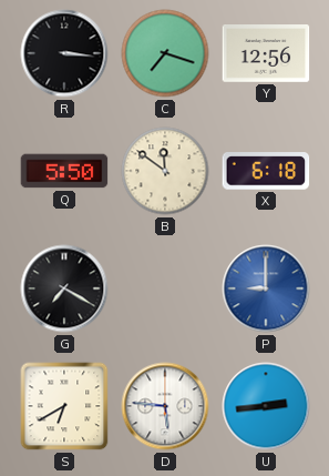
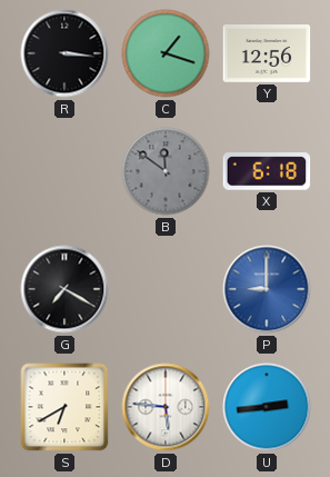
C: 7:18 -> 1:18
Q: 5:50 -> none
B dial: cream -> grey
